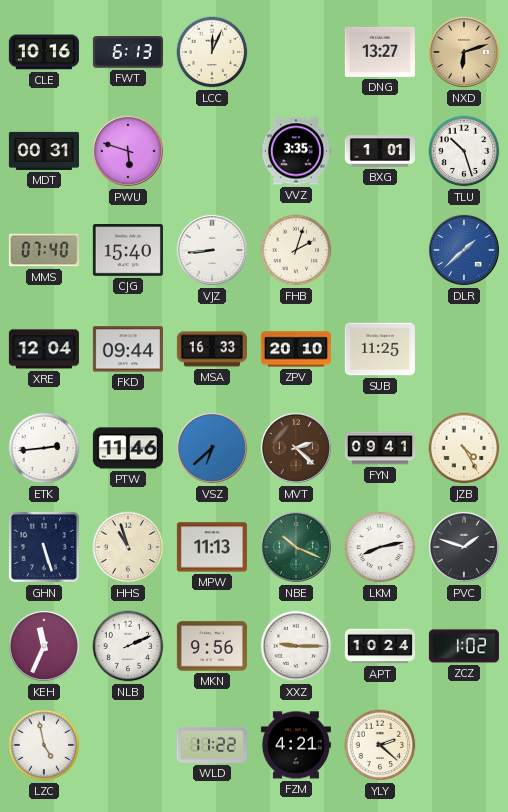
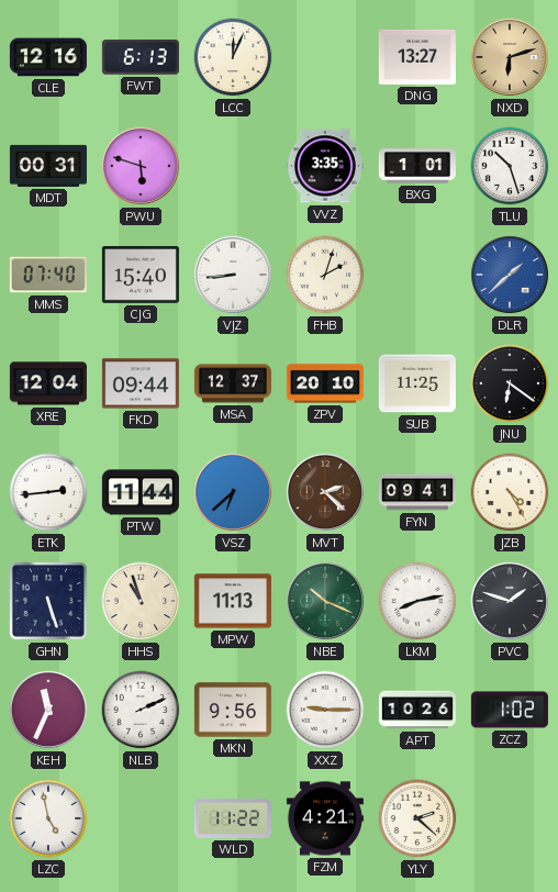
CLE: 10:16 -> 12:16
MSA: 16:33 -> 12:37
JNU: none -> 6:21
PTW: 11:46 -> 11:44
APT: 10:24 -> 10:26
